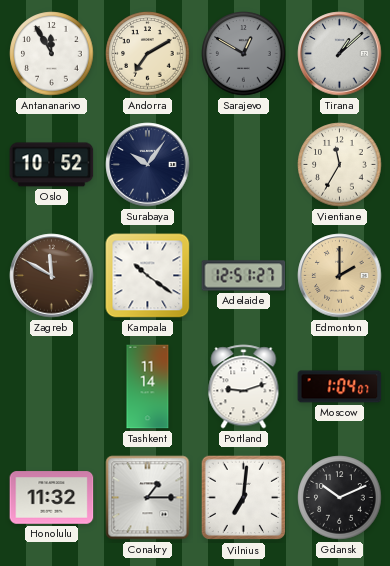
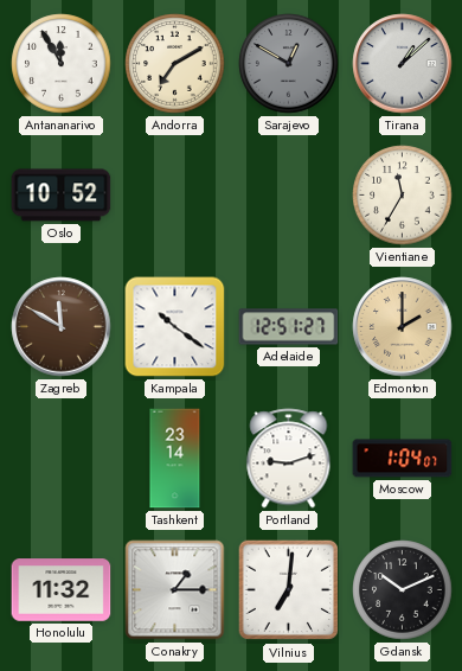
Surabaya: 10:06 -> none
Tashkent: 11:14 -> 23:14
